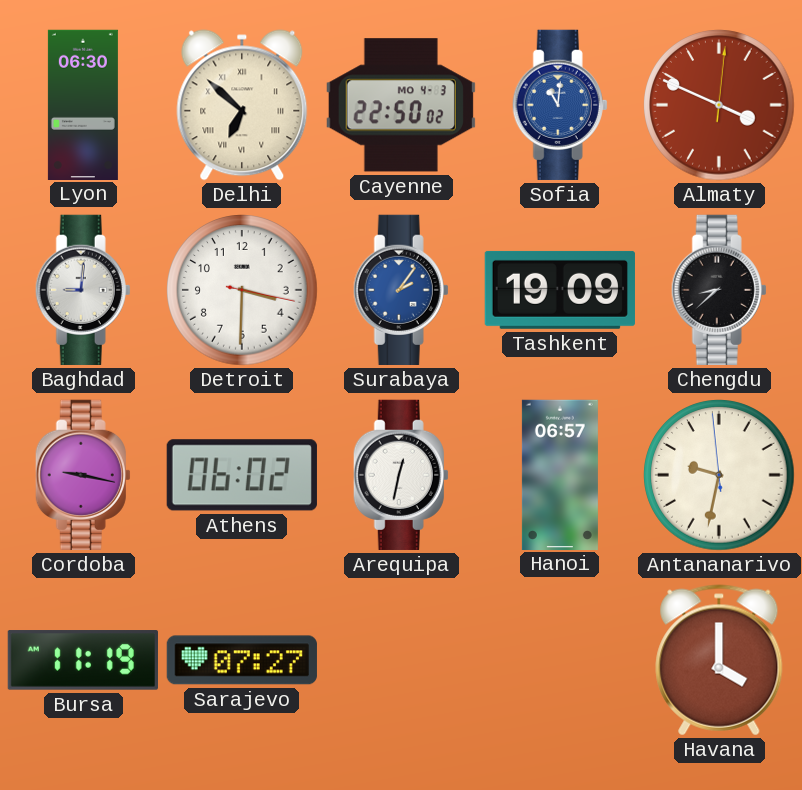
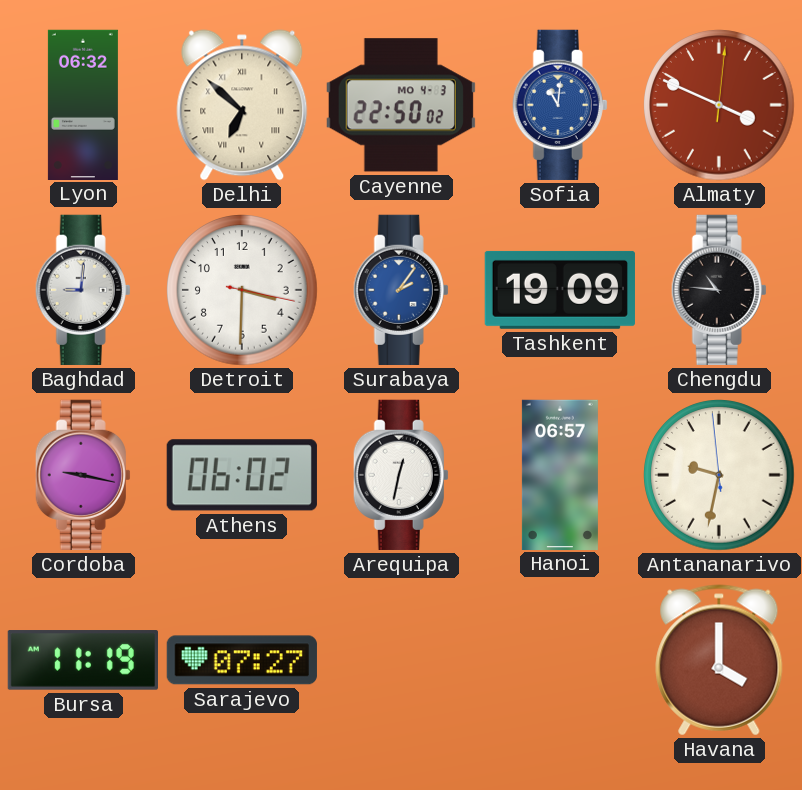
Lyon: 06:30 -> 06:32
Chengdu: 8:38 -> 10:46
